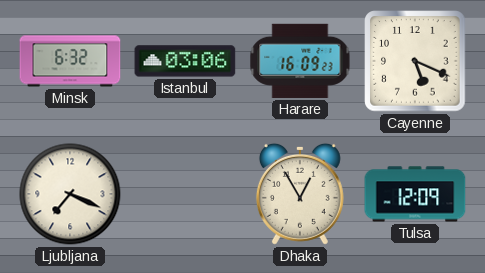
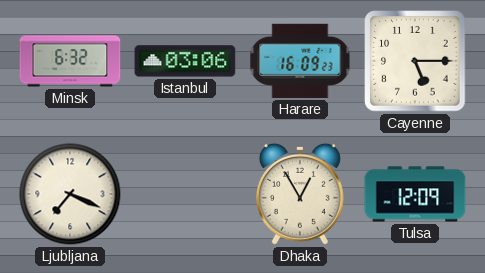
Cayenne: 5:19 -> 5:15
